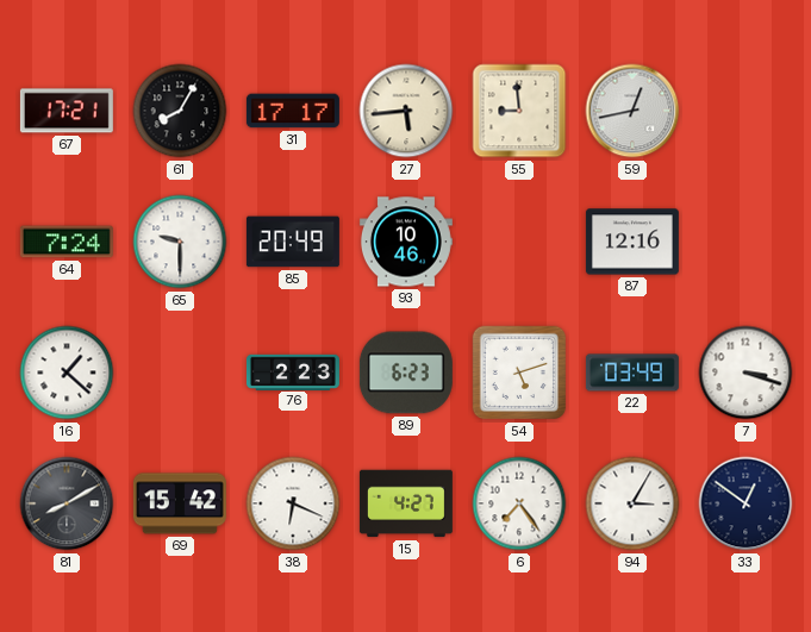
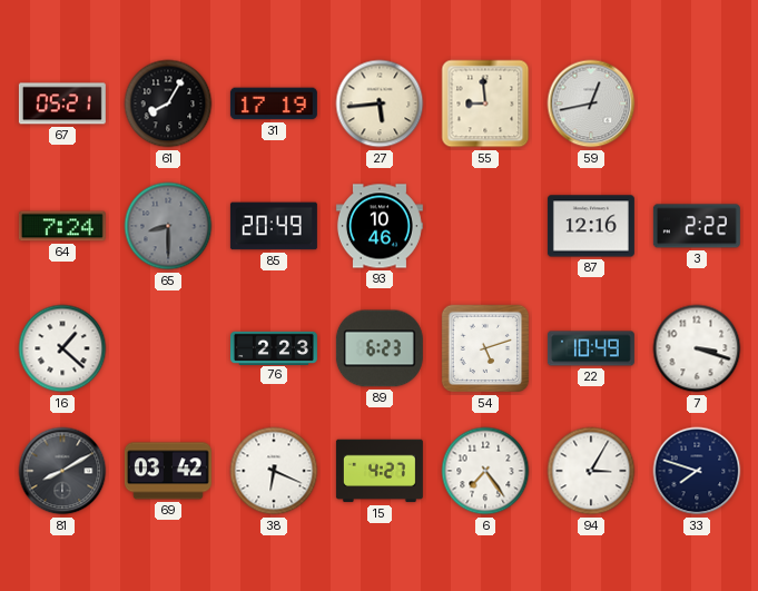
67: 17:21 -> 05:21
31: 17:17 -> 17:19
65: 9:30 -> 8:30
65 dial: white -> grey
3: none -> 2:22
22: 03:49 -> 10:49
69: 15:42 -> 03:42
33: 12:51 -> 7:48
